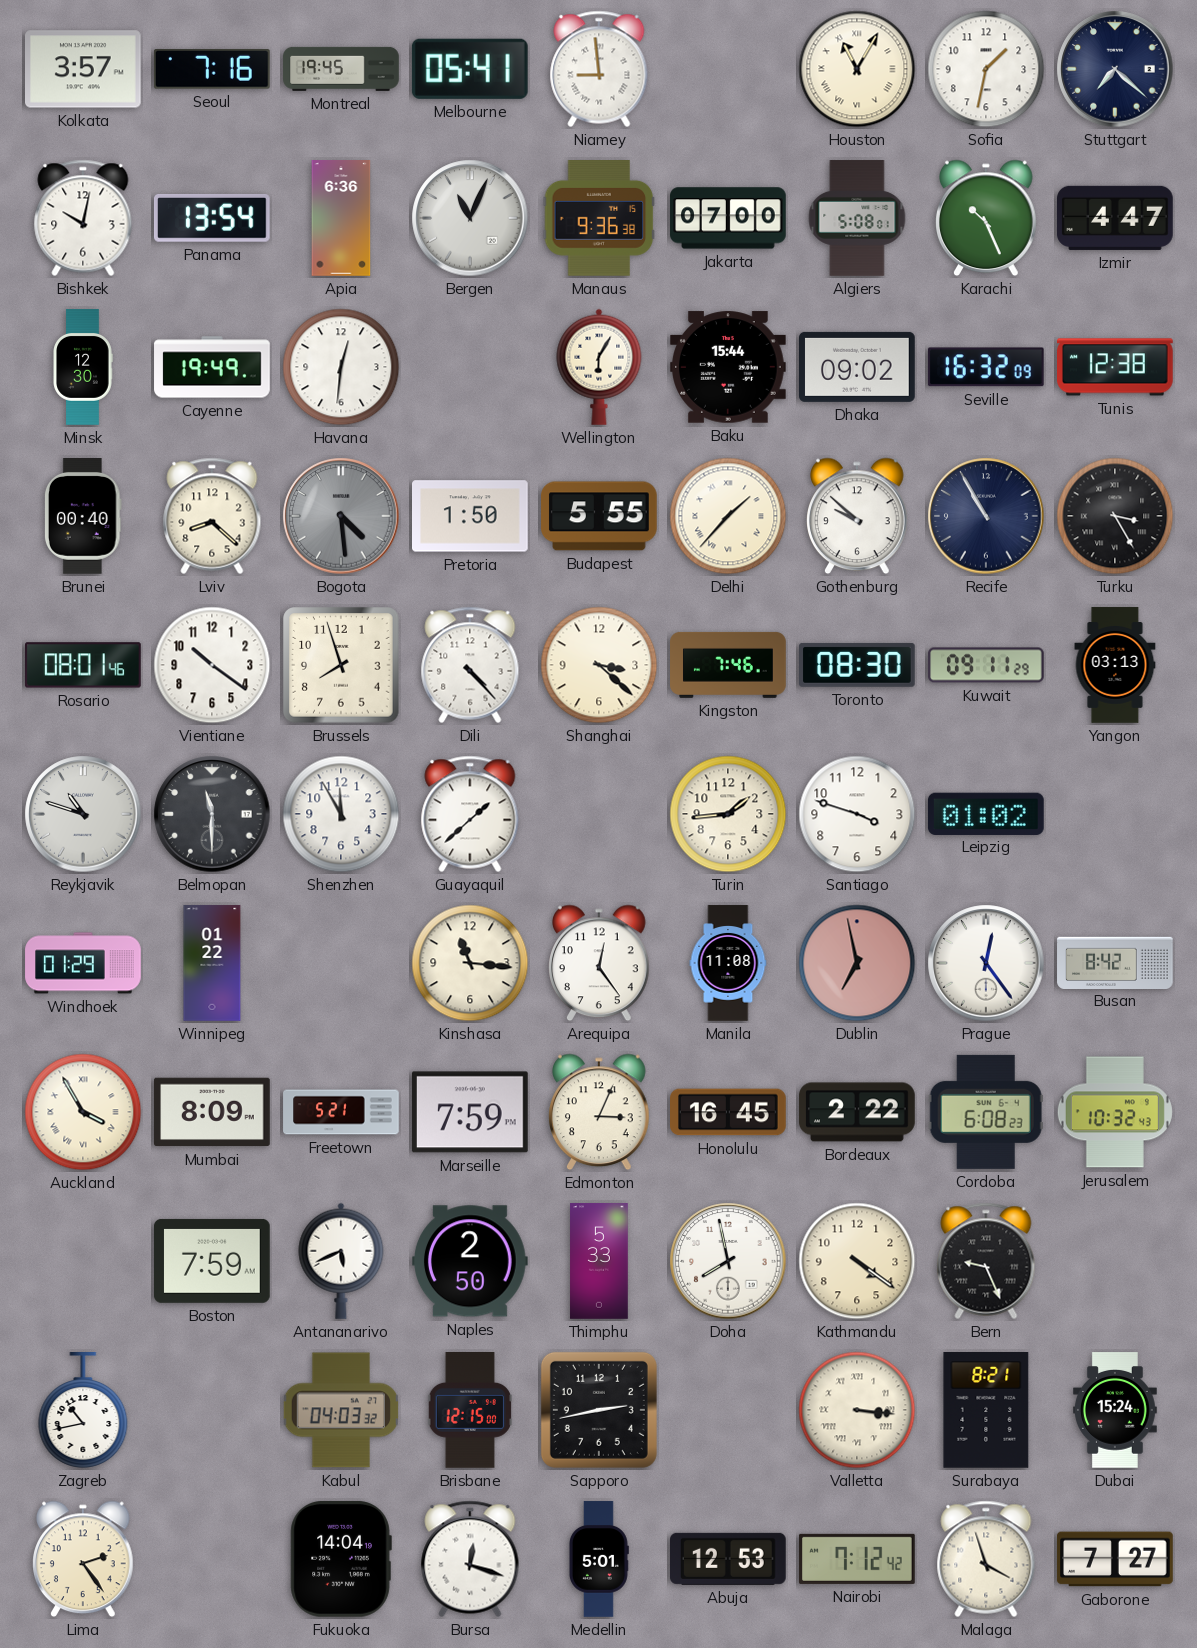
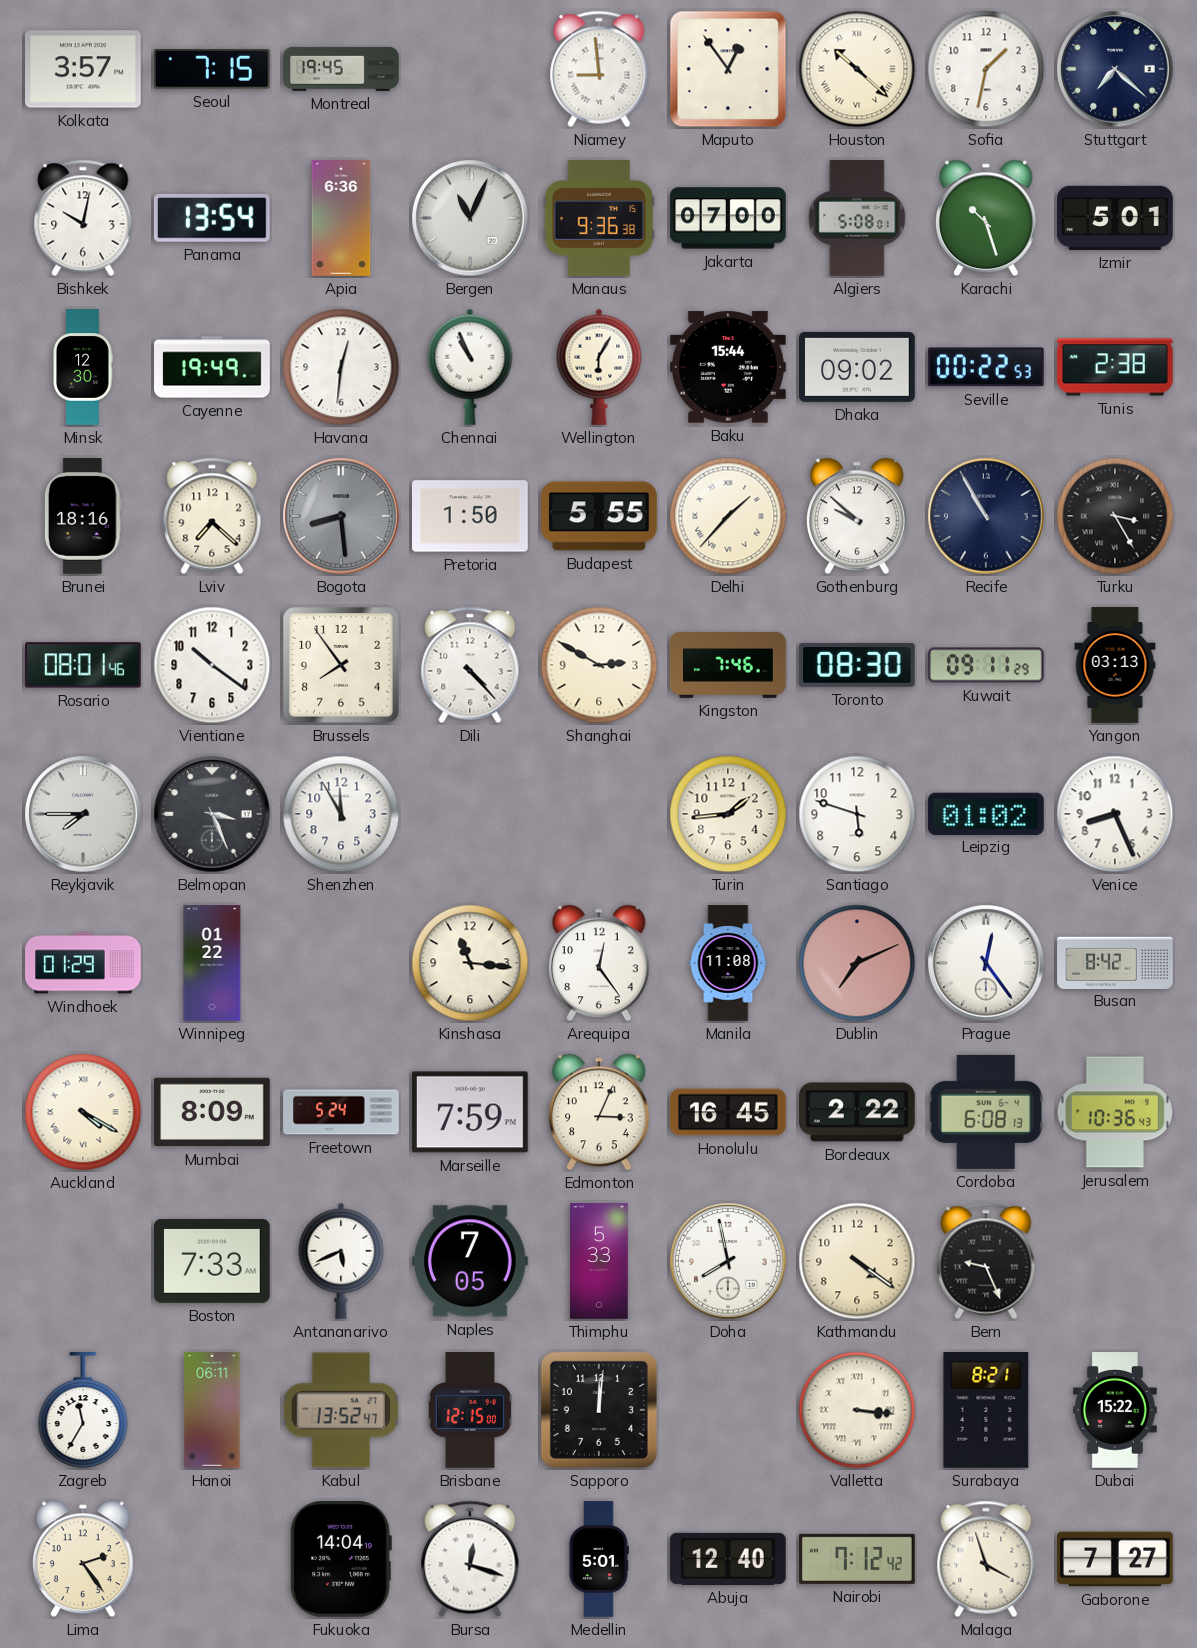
Seoul: 7:16 -> 7:15
Melbourne: 05:41 -> none
Maputo: none -> 12:54
Houston: 11:05 -> 10:22
Karachi: 10:26 -> 10:27
Izmir: 4:47 -> 5:01
Chennai: none -> 10:56
Seville: 16:32 -> 00:22
Tunis: 12:38 -> 2:38
Brunei: 00:40 -> 18:16
Lviv: 8:22 -> 7:22
Bogota: 4:29 -> 8:29
Brussels: 7:57 -> 7:54
Shanghai: 3:22 -> 2:50
Reykjavik: 10:48 -> 7:45
Belmopan: 11:30 -> 3:26
Guayaquil: 1:38 -> none
Santiago: 3:48 -> 5:48
Venice: none -> 8:26
Dublin: 6:58 -> 7:11
Auckland: 3:55 -> 4:20
Freetown: 5:21 -> 5:24
Cordoba: 6:08:23 -> 6:08:13
Jerusalem: 10:32 -> 10:36
Boston: 7:59 -> 7:33
Naples: 2:50 -> 7:05
Zagreb: 10:43 -> 11:35
Hanoi: none -> 06:11
Kabul: 04:03 -> 13:52
Sapporo: 2:43 -> 12:01
Dubai: 15:24 -> 15:22
Abuja: 12:53 -> 12:40
